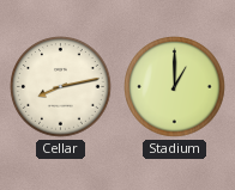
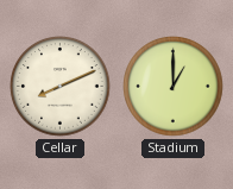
Cellar: 8:13 -> 8:11
